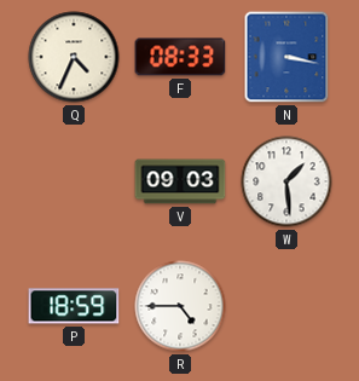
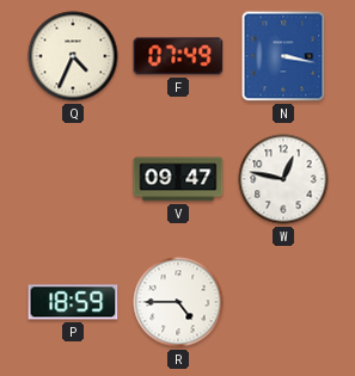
F: 08:33 -> 07:49
V: 09:03 -> 09:47
W: 1:29 -> 12:47
